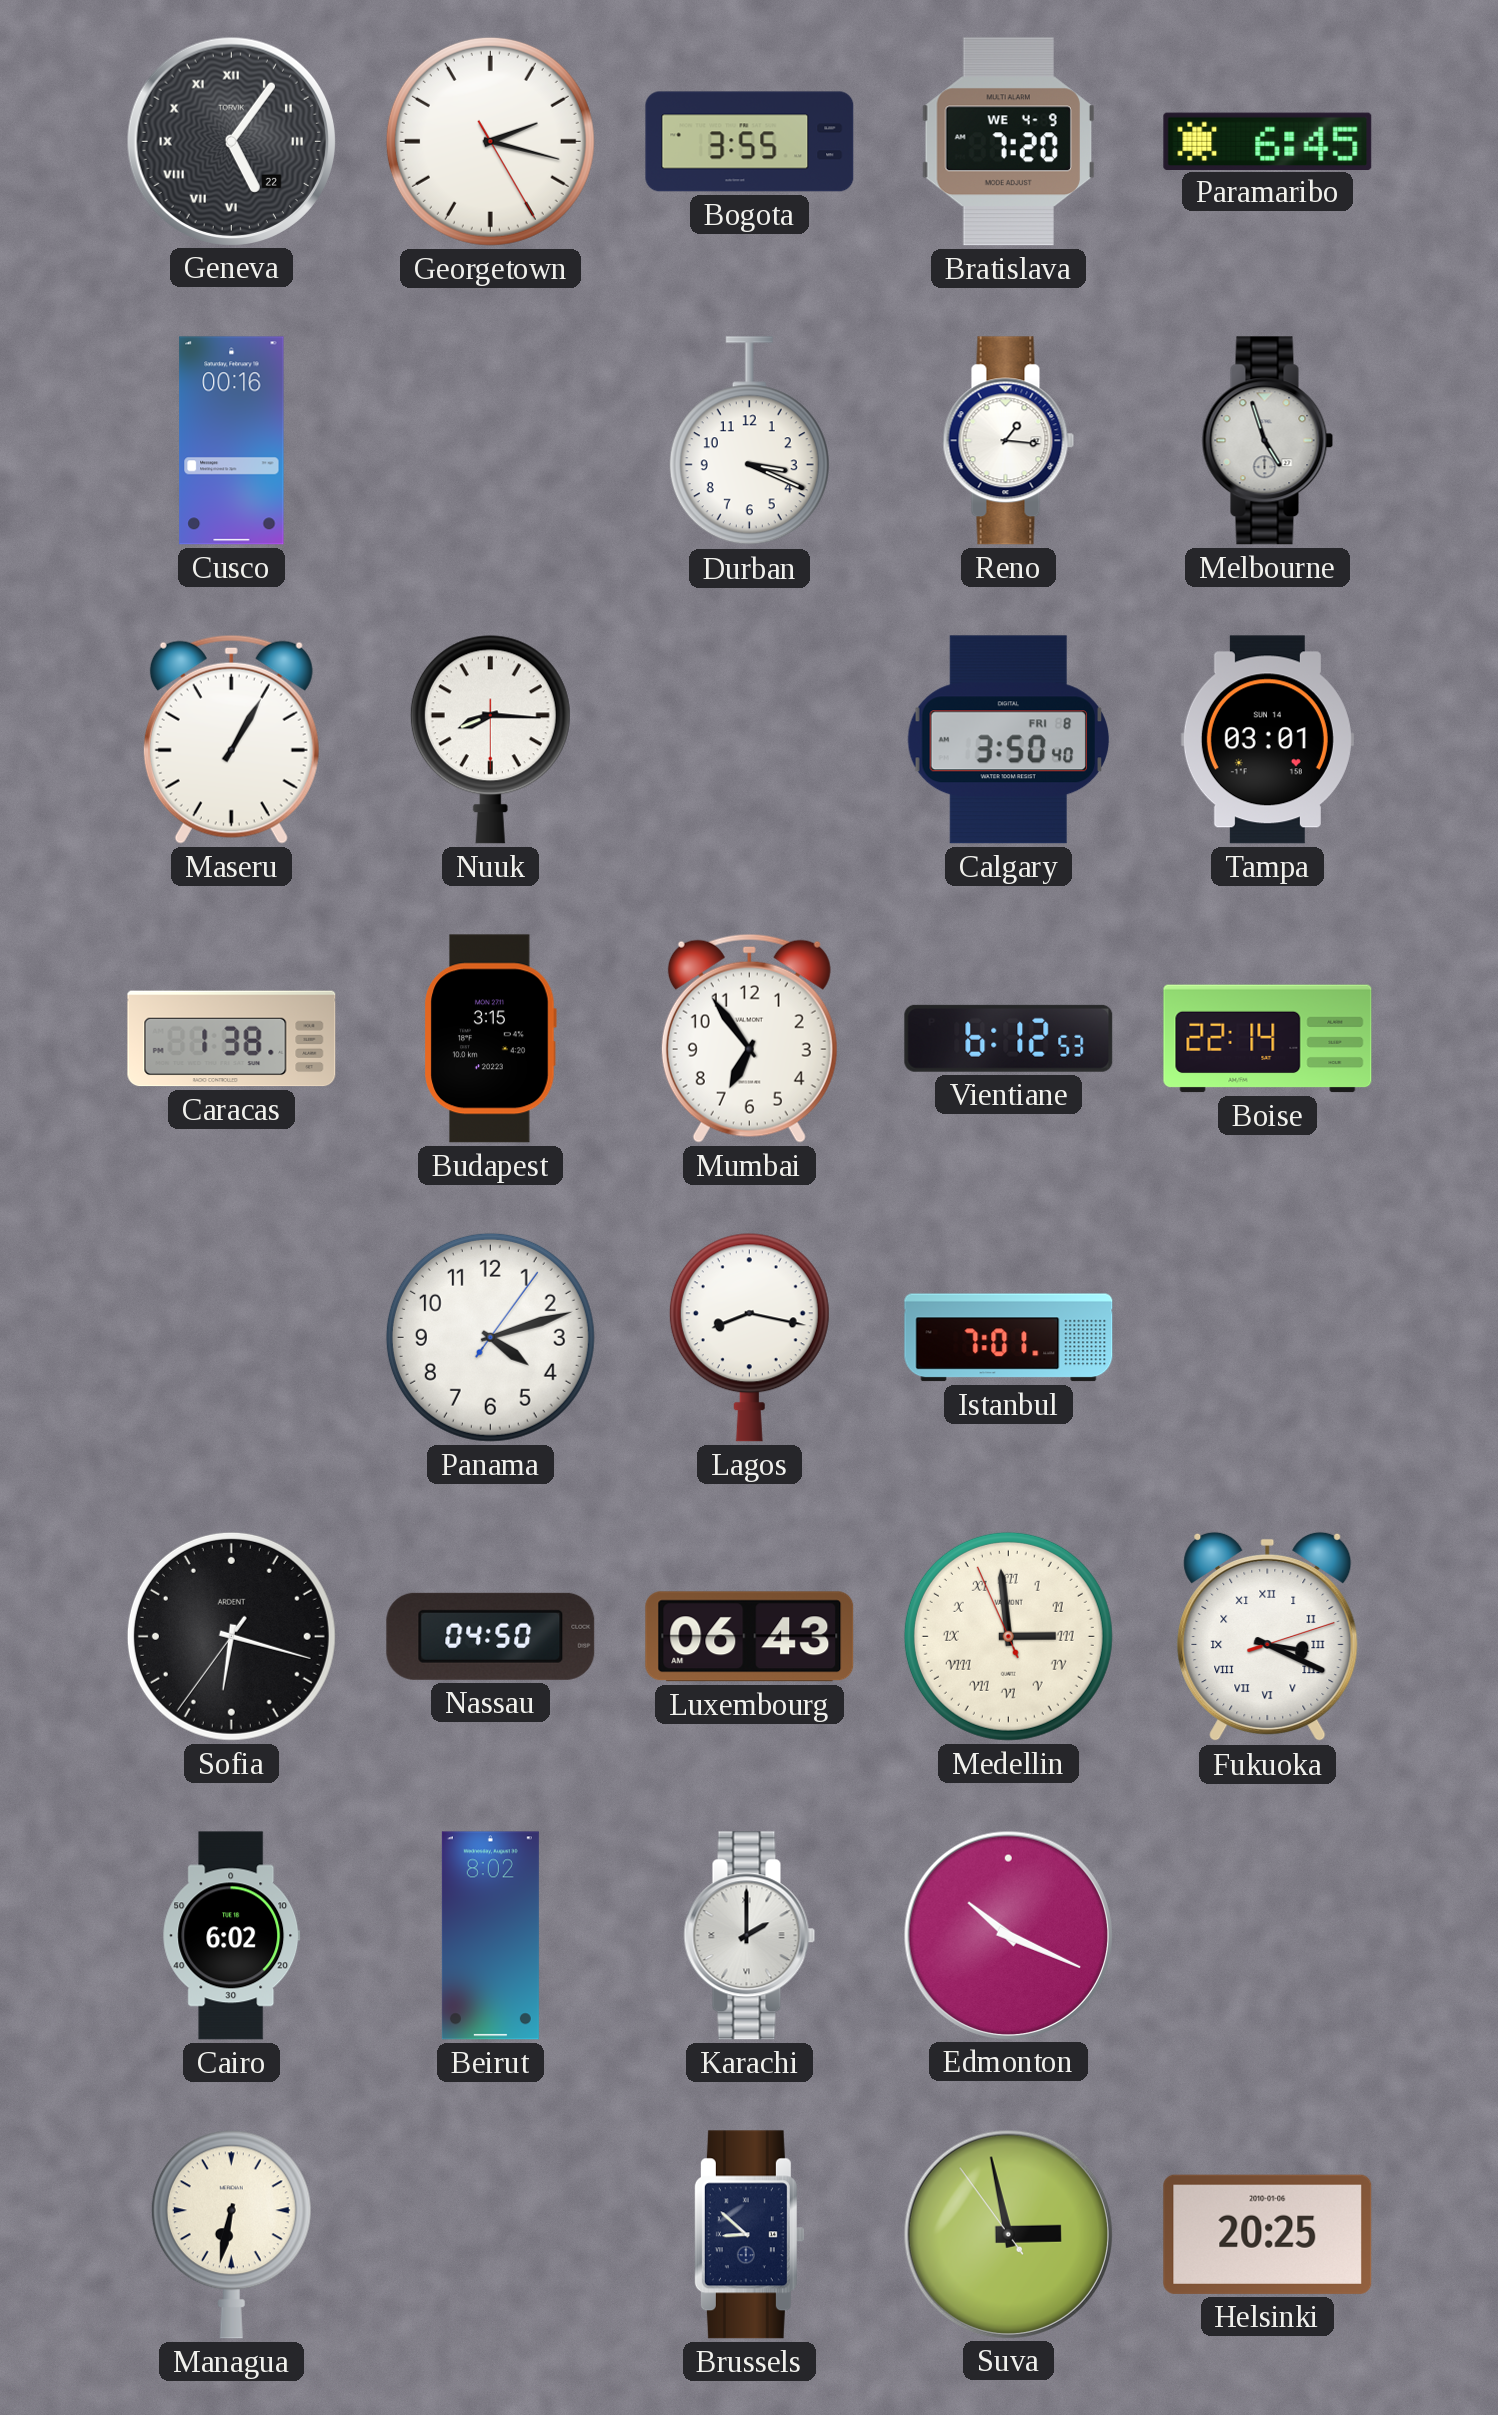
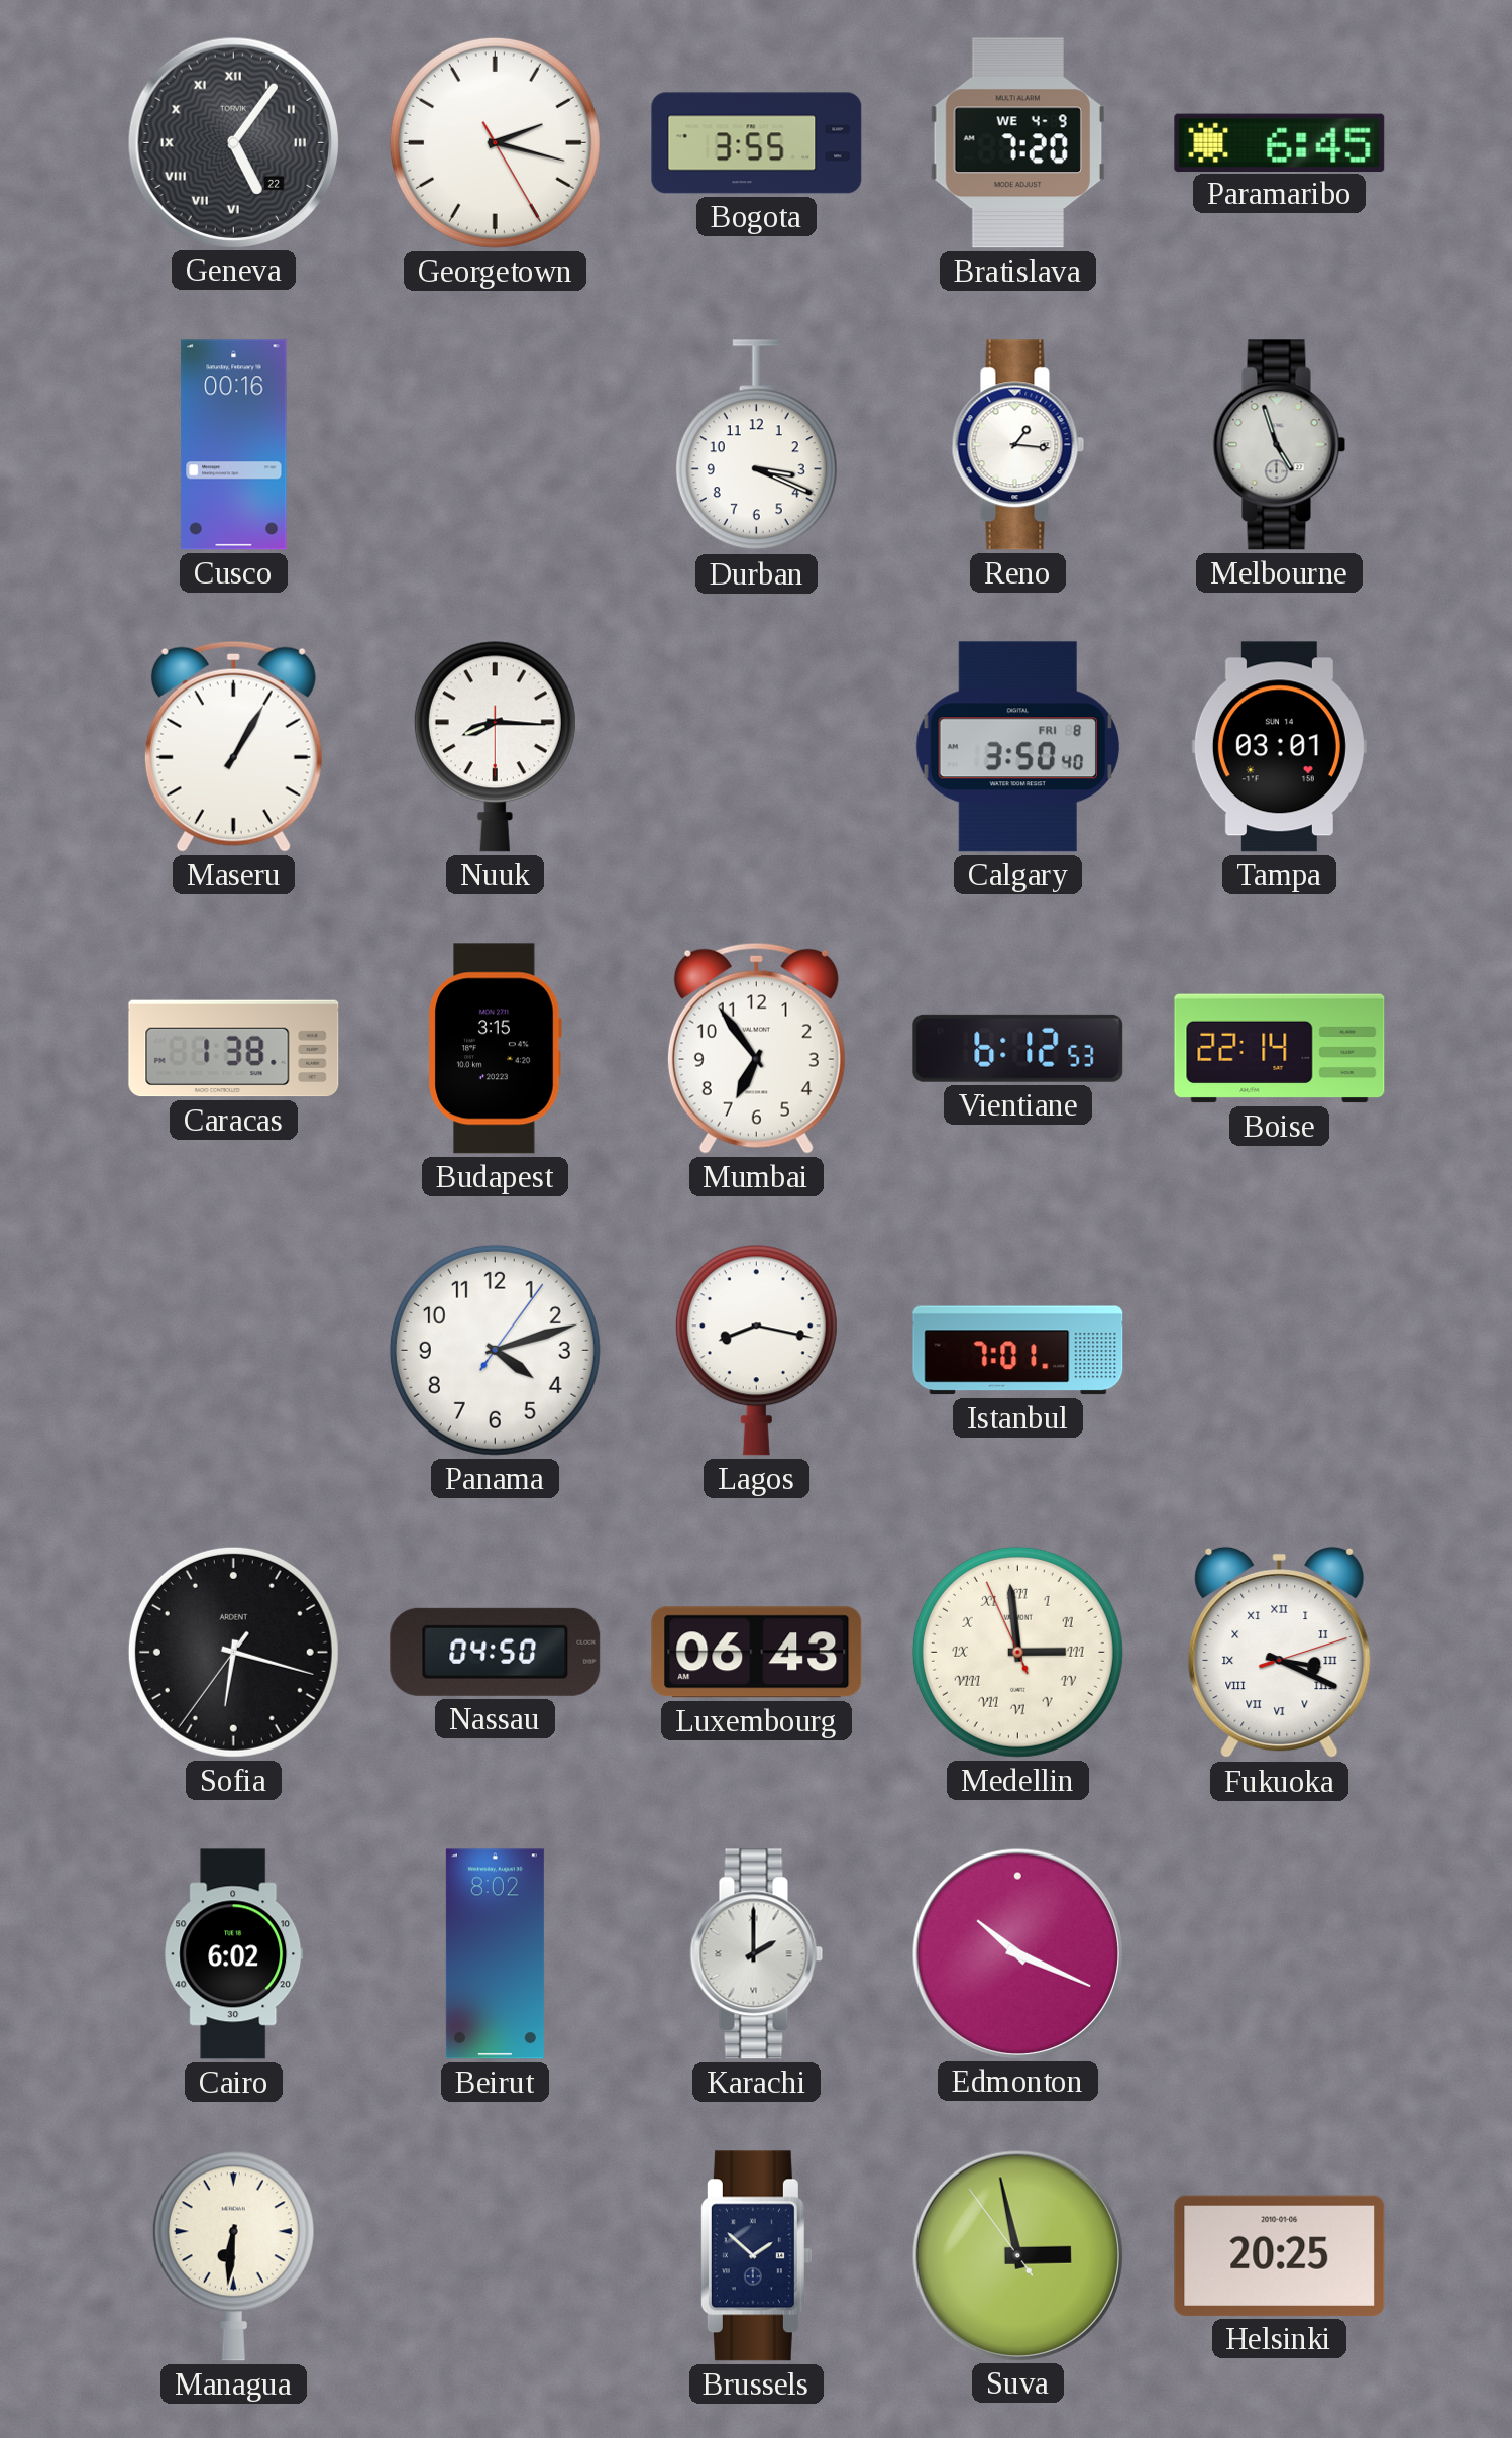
Managua: 6:32 -> 6:31
Brussels: 8:52 -> 1:52
